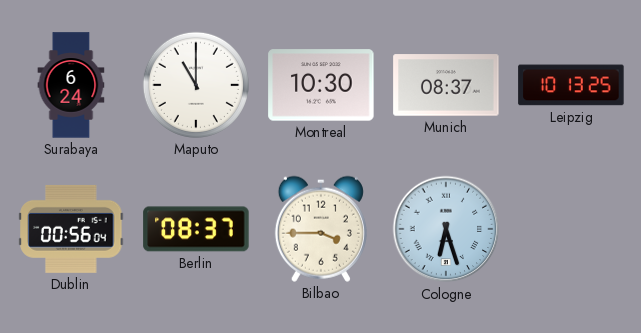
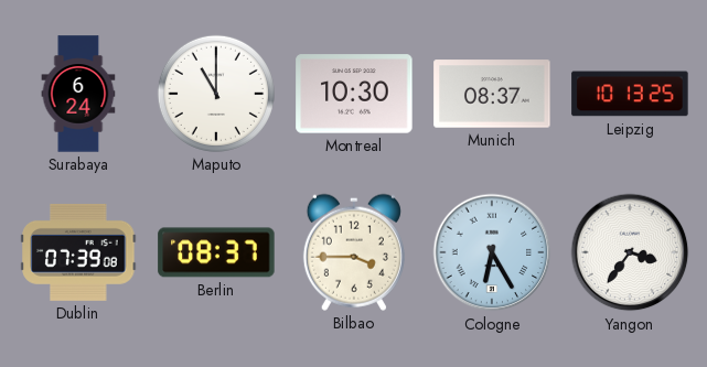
Dublin: 00:56 -> 07:39
Cologne: 6:27 -> 6:25
Yangon: none -> 3:36
